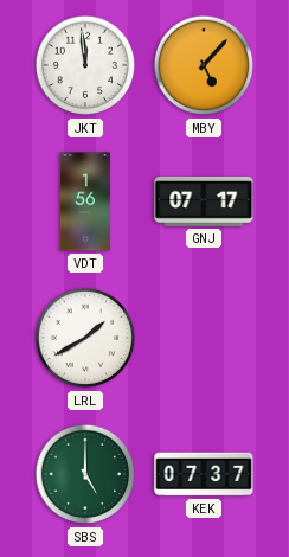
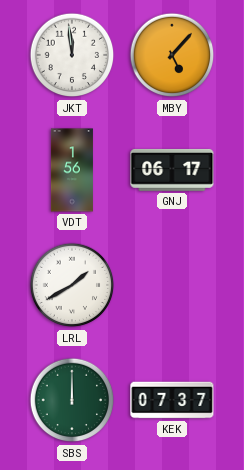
GNJ: 07:17 -> 06:17
SBS: 5:00 -> 12:00
